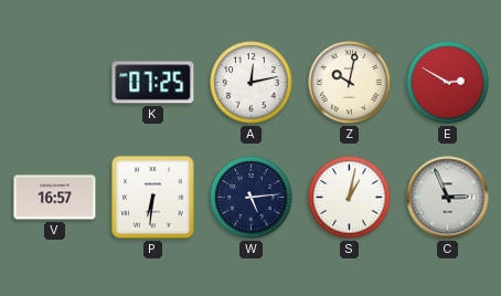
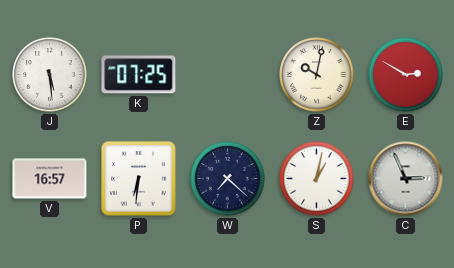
J: none -> 5:29
A: 12:13 -> none
W: 5:14 -> 7:22
